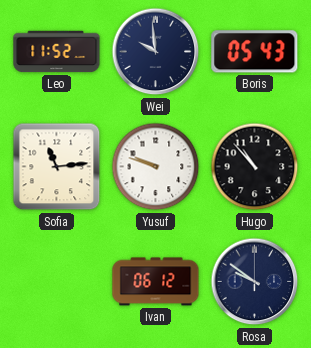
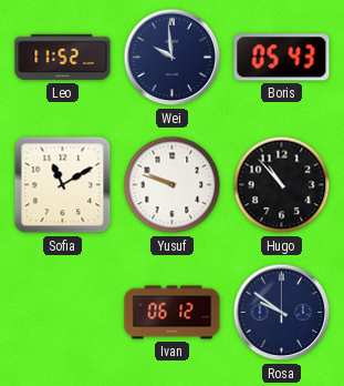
Sofia: 11:14 -> 11:10
